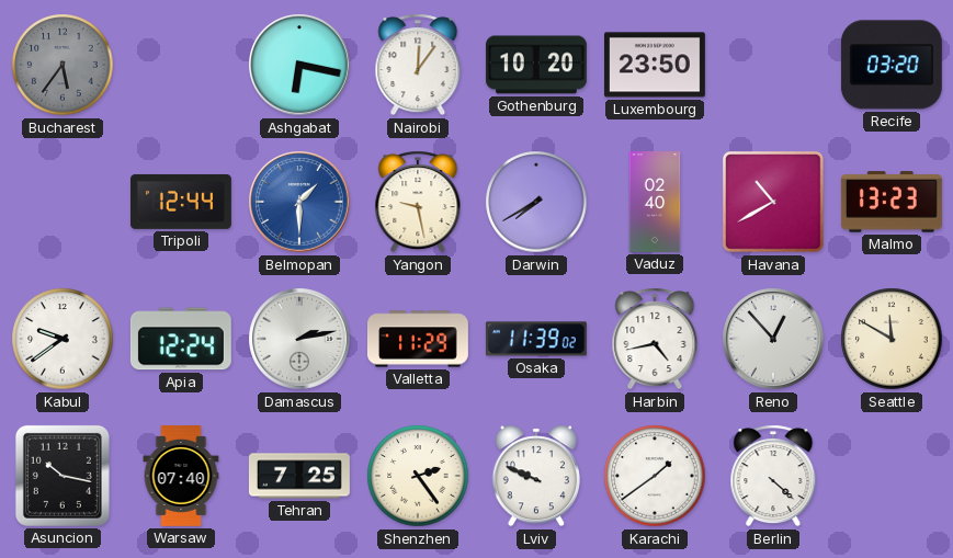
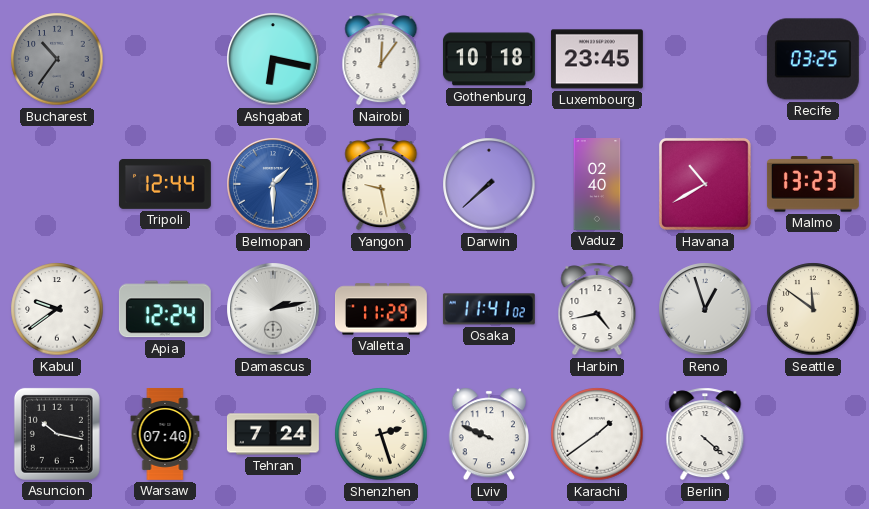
Bucharest: 5:36 -> 10:36
Gothenburg: 10:20 -> 10:18
Luxembourg: 23:50 -> 23:45
Recife: 03:20 -> 03:25
Darwin: 7:40 -> 7:38
Osaka: 11:39 -> 11:41
Reno: 12:53 -> 12:57
Seattle: 11:50 -> 11:51
Tehran: 7:25 -> 7:24
Shenzhen: 2:24 -> 2:27
